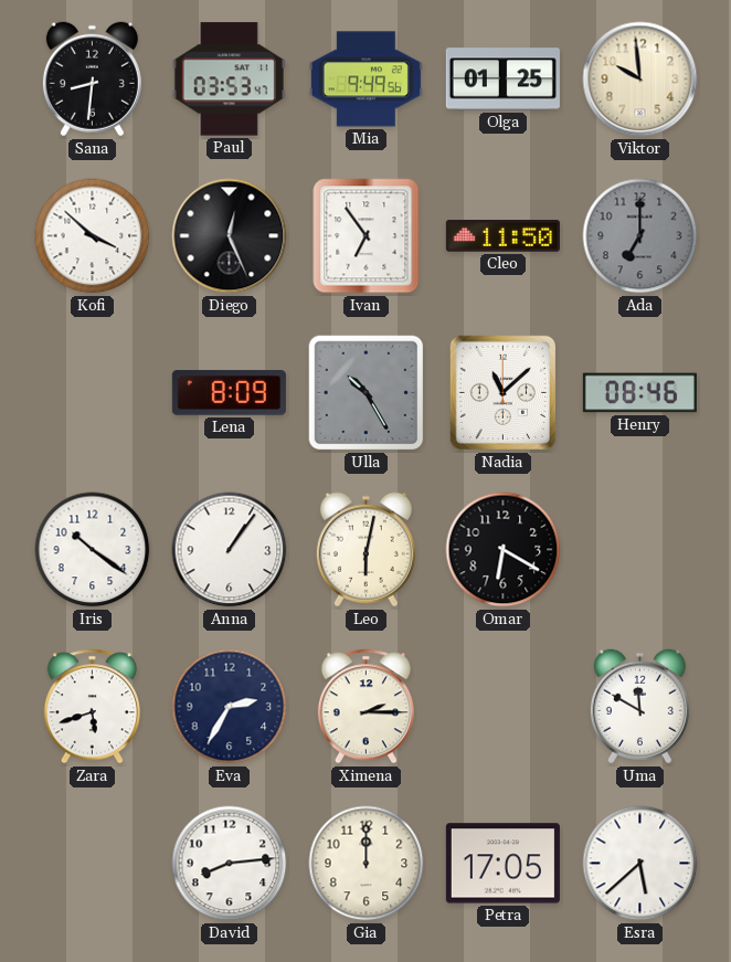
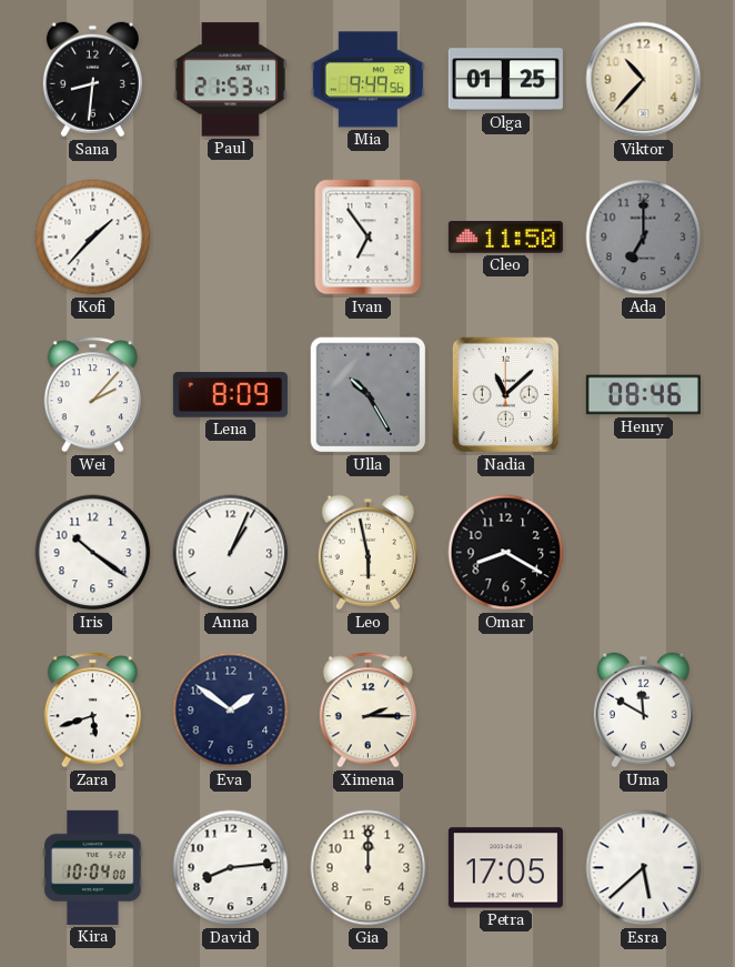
Paul: 03:53 -> 21:53
Viktor: 9:59 -> 10:37
Kofi: 3:52 -> 1:37
Diego: 12:26 -> none
Wei: none -> 2:07
Anna: 1:06 -> 1:04
Leo: 6:02 -> 5:58
Omar: 6:20 -> 8:20
Eva: 2:35 -> 1:51
Kira: none -> 10:04
